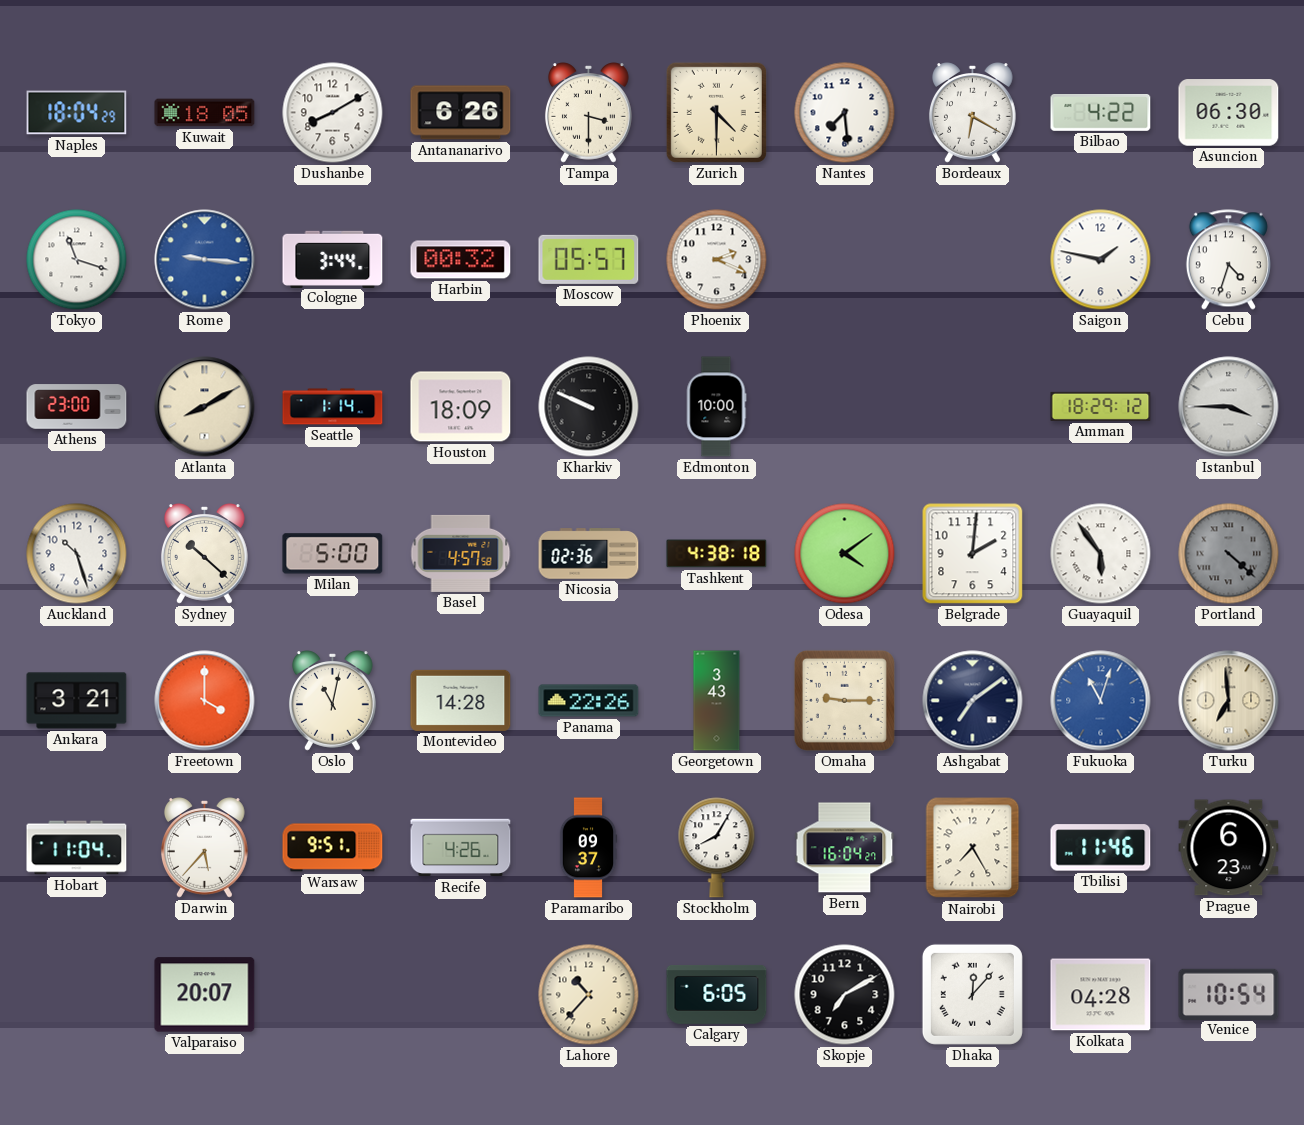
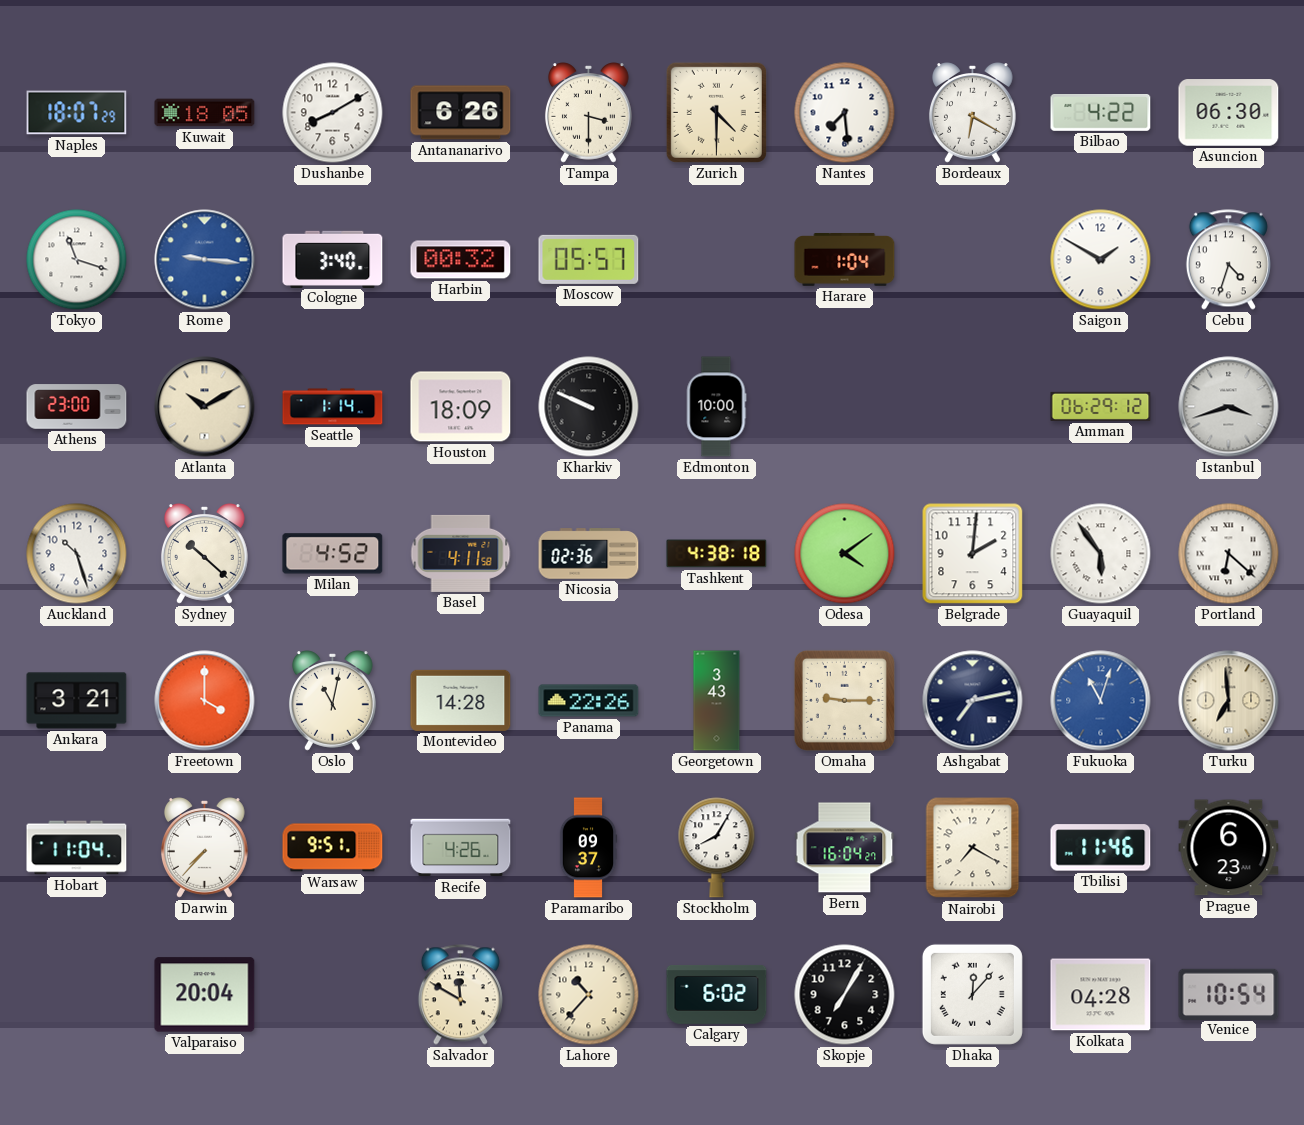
Naples: 18:04 -> 18:07
Cologne: 3:44 -> 3:40
Phoenix: 2:19 -> none
Harare: none -> 1:04
Saigon: 1:47 -> 1:50
Atlanta: 8:10 -> 10:10
Amman: 18:29 -> 06:29
Istanbul: 3:45 -> 3:42
Milan: 5:00 -> 4:52
Basel: 4:57 -> 4:11
Portland: 4:22 -> 6:22
Portland dial: grey -> white
Ashgabat: 7:09 -> 7:13
Darwin: 5:37 -> 7:37
Nairobi: 7:25 -> 7:20
Valparaiso: 20:07 -> 20:04
Salvador: none -> 11:50
Calgary: 6:05 -> 6:02
Skopje: 7:10 -> 7:05
